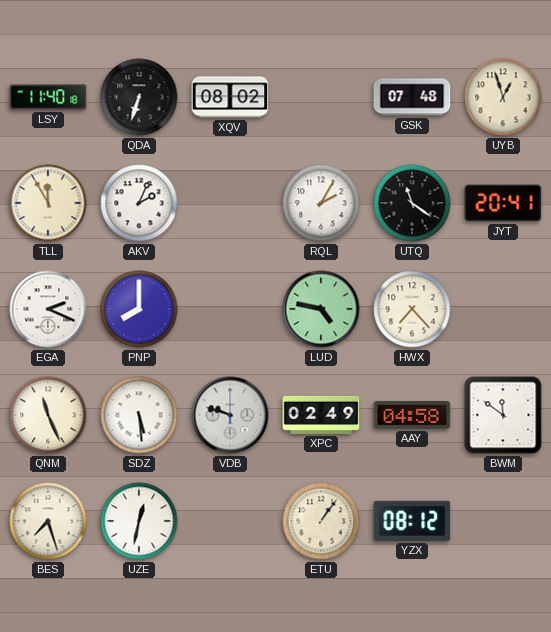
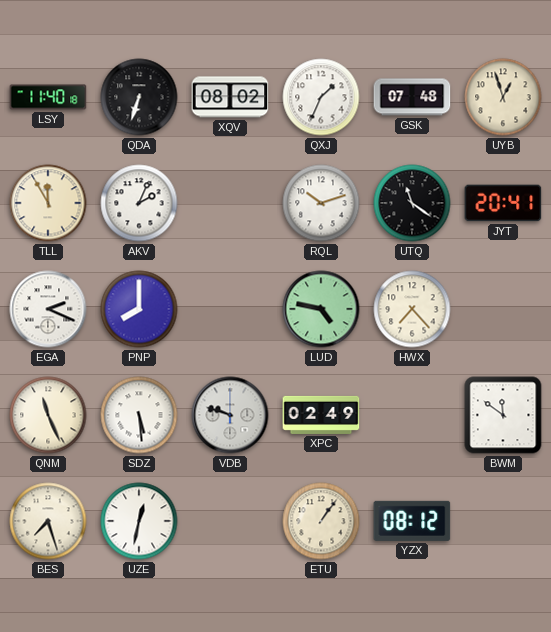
QXJ: none -> 1:34
RQL: 2:05 -> 10:12
AAY: 04:58 -> none
